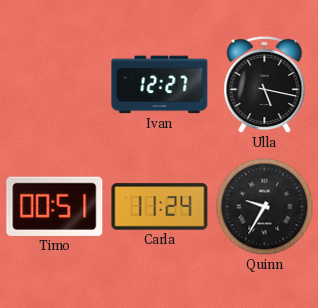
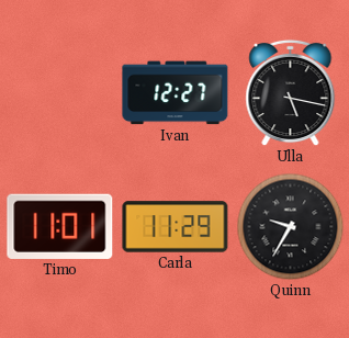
Timo: 00:51 -> 11:01
Carla: 11:24 -> 11:29
